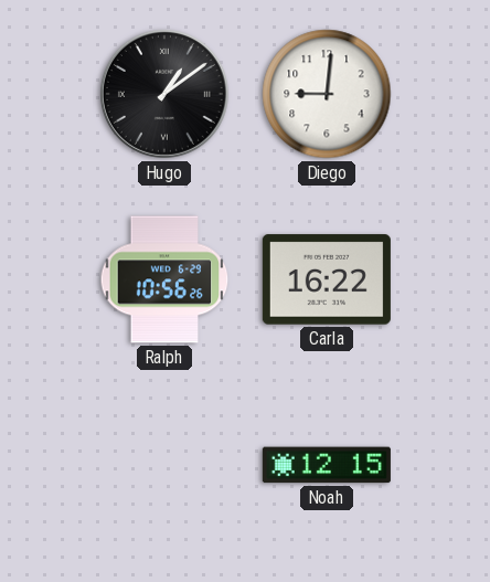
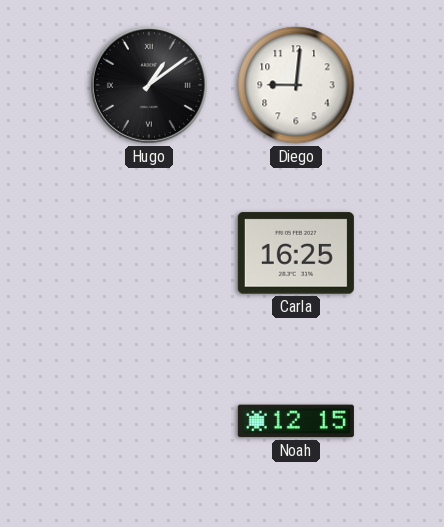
Ralph: 10:56 -> none
Carla: 16:22 -> 16:25
